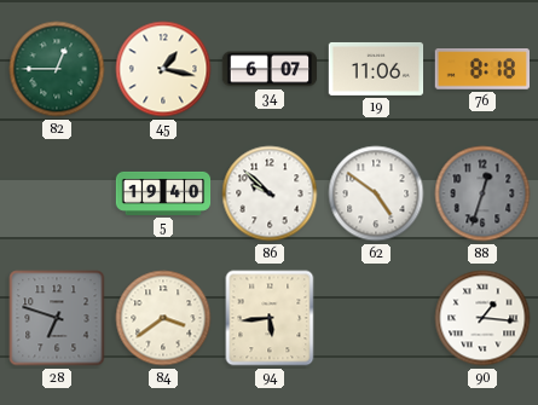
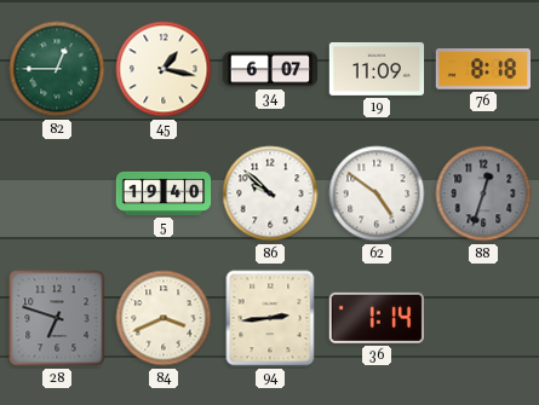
19: 11:06 -> 11:09
84: 3:39 -> 3:41
94: 5:44 -> 2:44
36: none -> 1:14
90: 1:16 -> none
